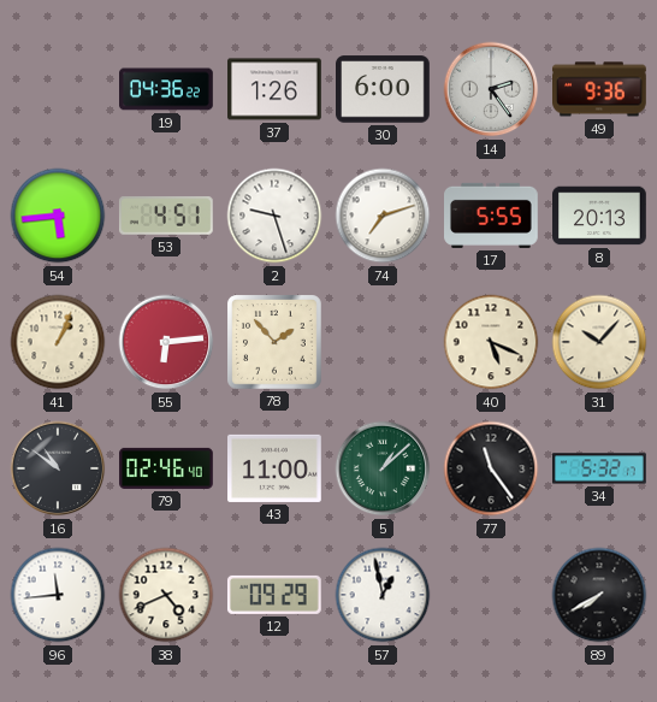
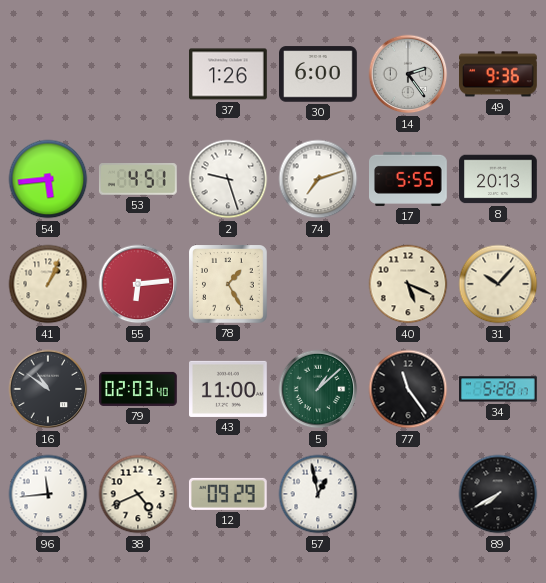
19: 04:36 -> none
78: 1:53 -> 1:25
79: 02:46 -> 02:03
34: 5:32 -> 5:28
